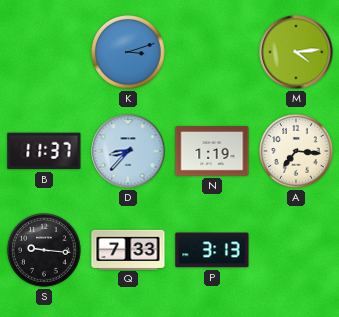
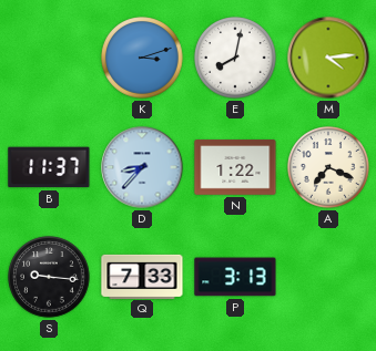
E: none -> 8:02
N: 1:19 -> 1:22
A: 7:16 -> 7:19
